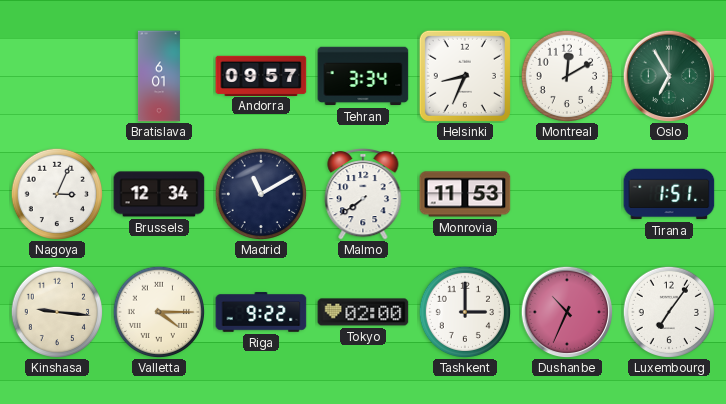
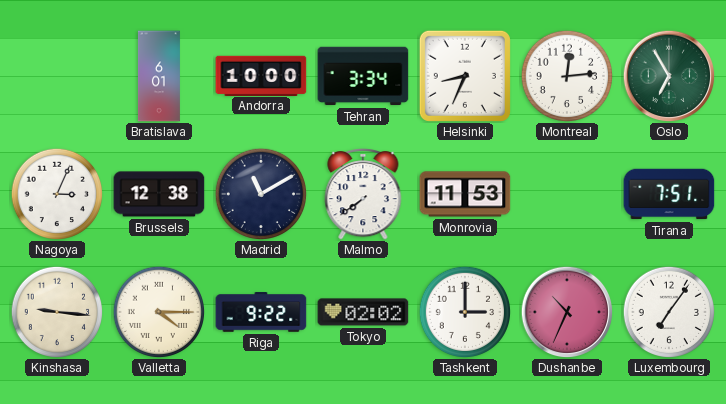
Andorra: 09:57 -> 10:00
Montreal: 12:10 -> 12:14
Brussels: 12:34 -> 12:38
Tirana: 1:51 -> 7:51
Tokyo: 02:00 -> 02:02
